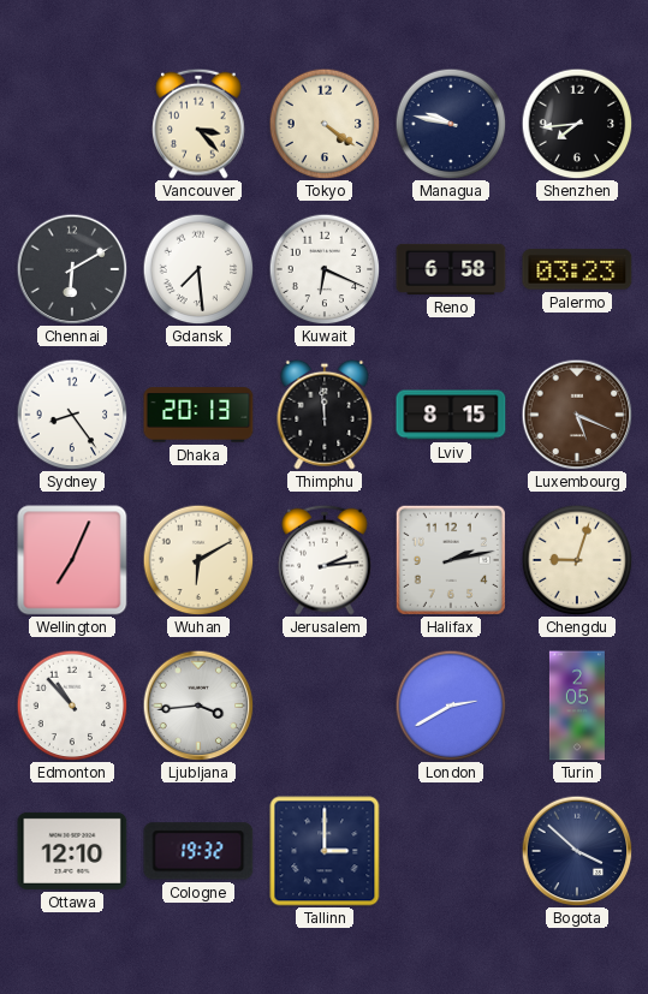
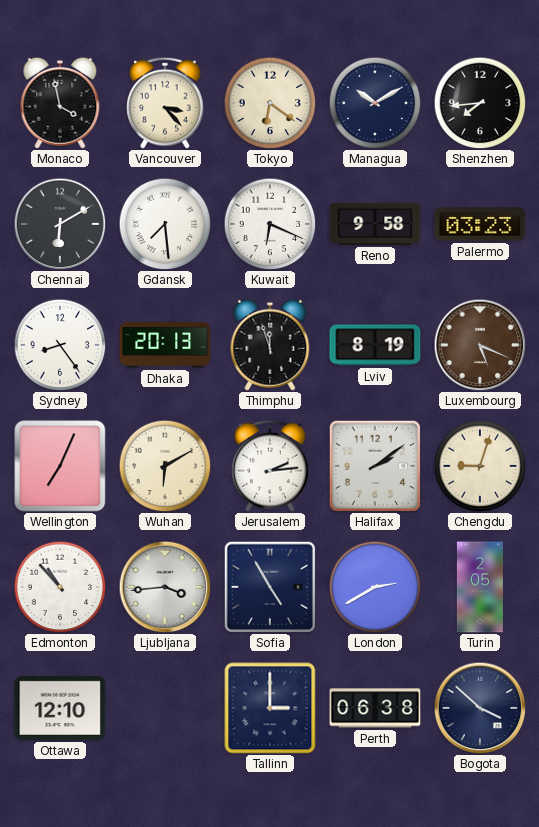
Monaco: none -> 3:58
Tokyo: 4:21 -> 6:21
Managua: 9:47 -> 10:10
Reno: 6:58 -> 9:58
Thimphu: 11:59 -> 11:57
Lviv: 8:15 -> 8:19
Halifax: 2:13 -> 2:09
Sofia: none -> 4:55
Cologne: 19:32 -> none
Perth: none -> 06:38
